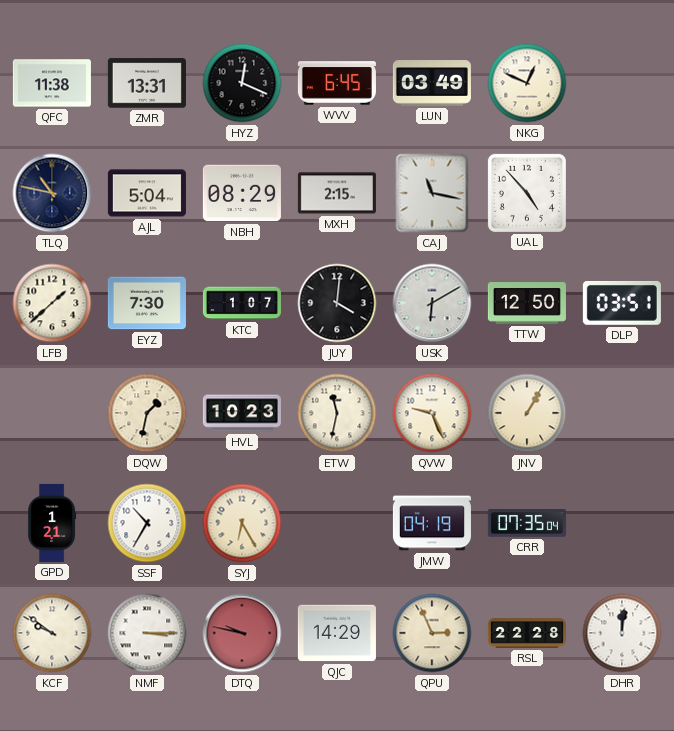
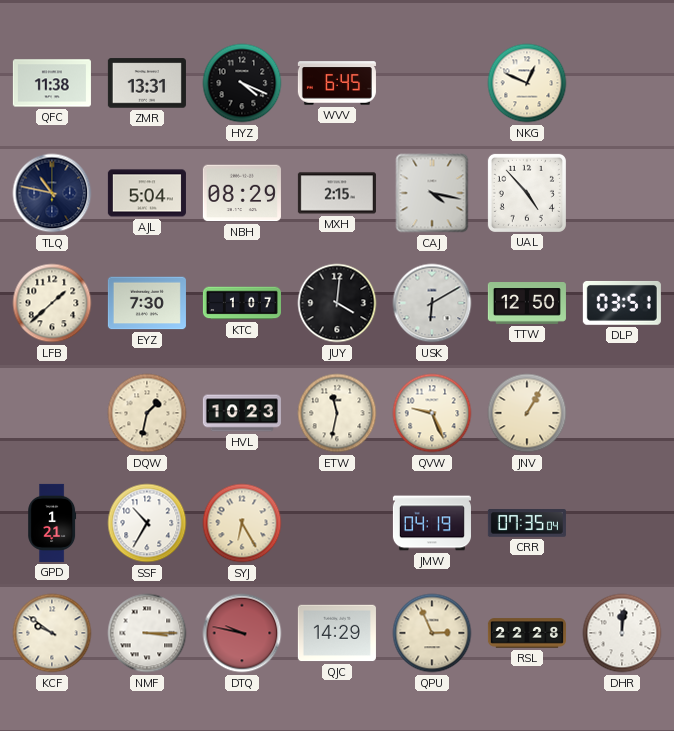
HYZ: 12:19 -> 4:19
LUN: 03:49 -> none
CAJ: 11:17 -> 4:17
